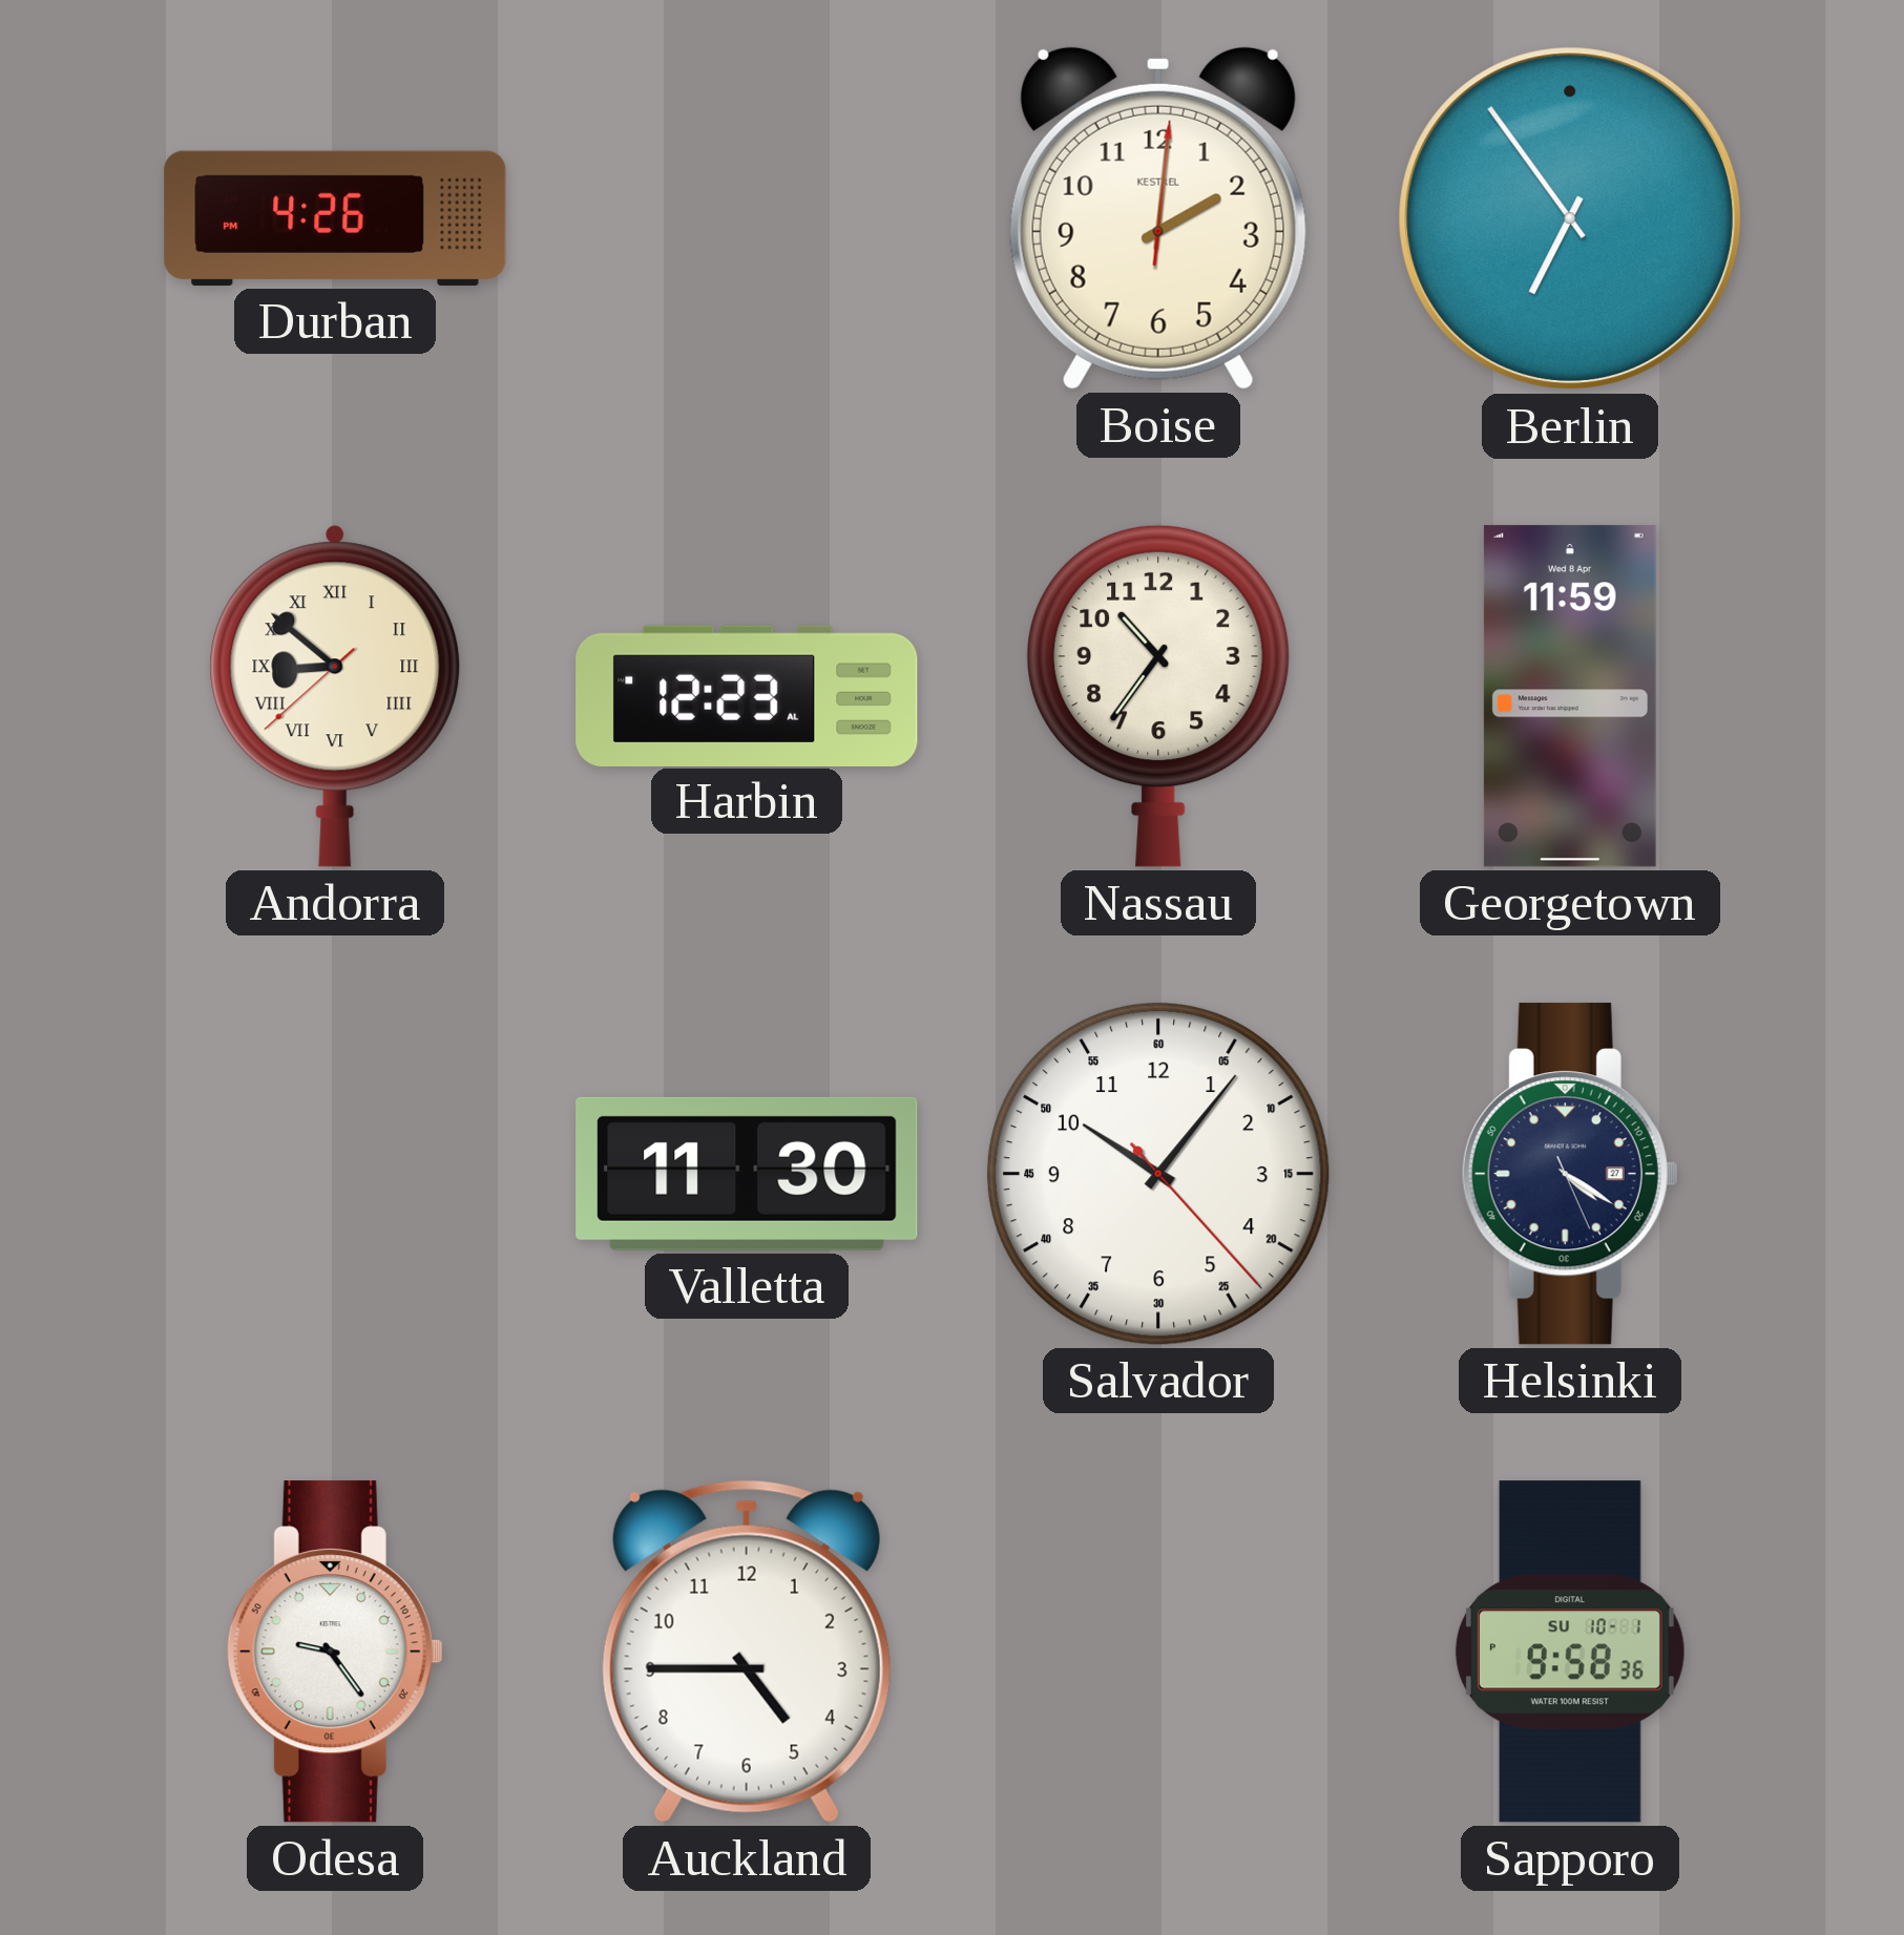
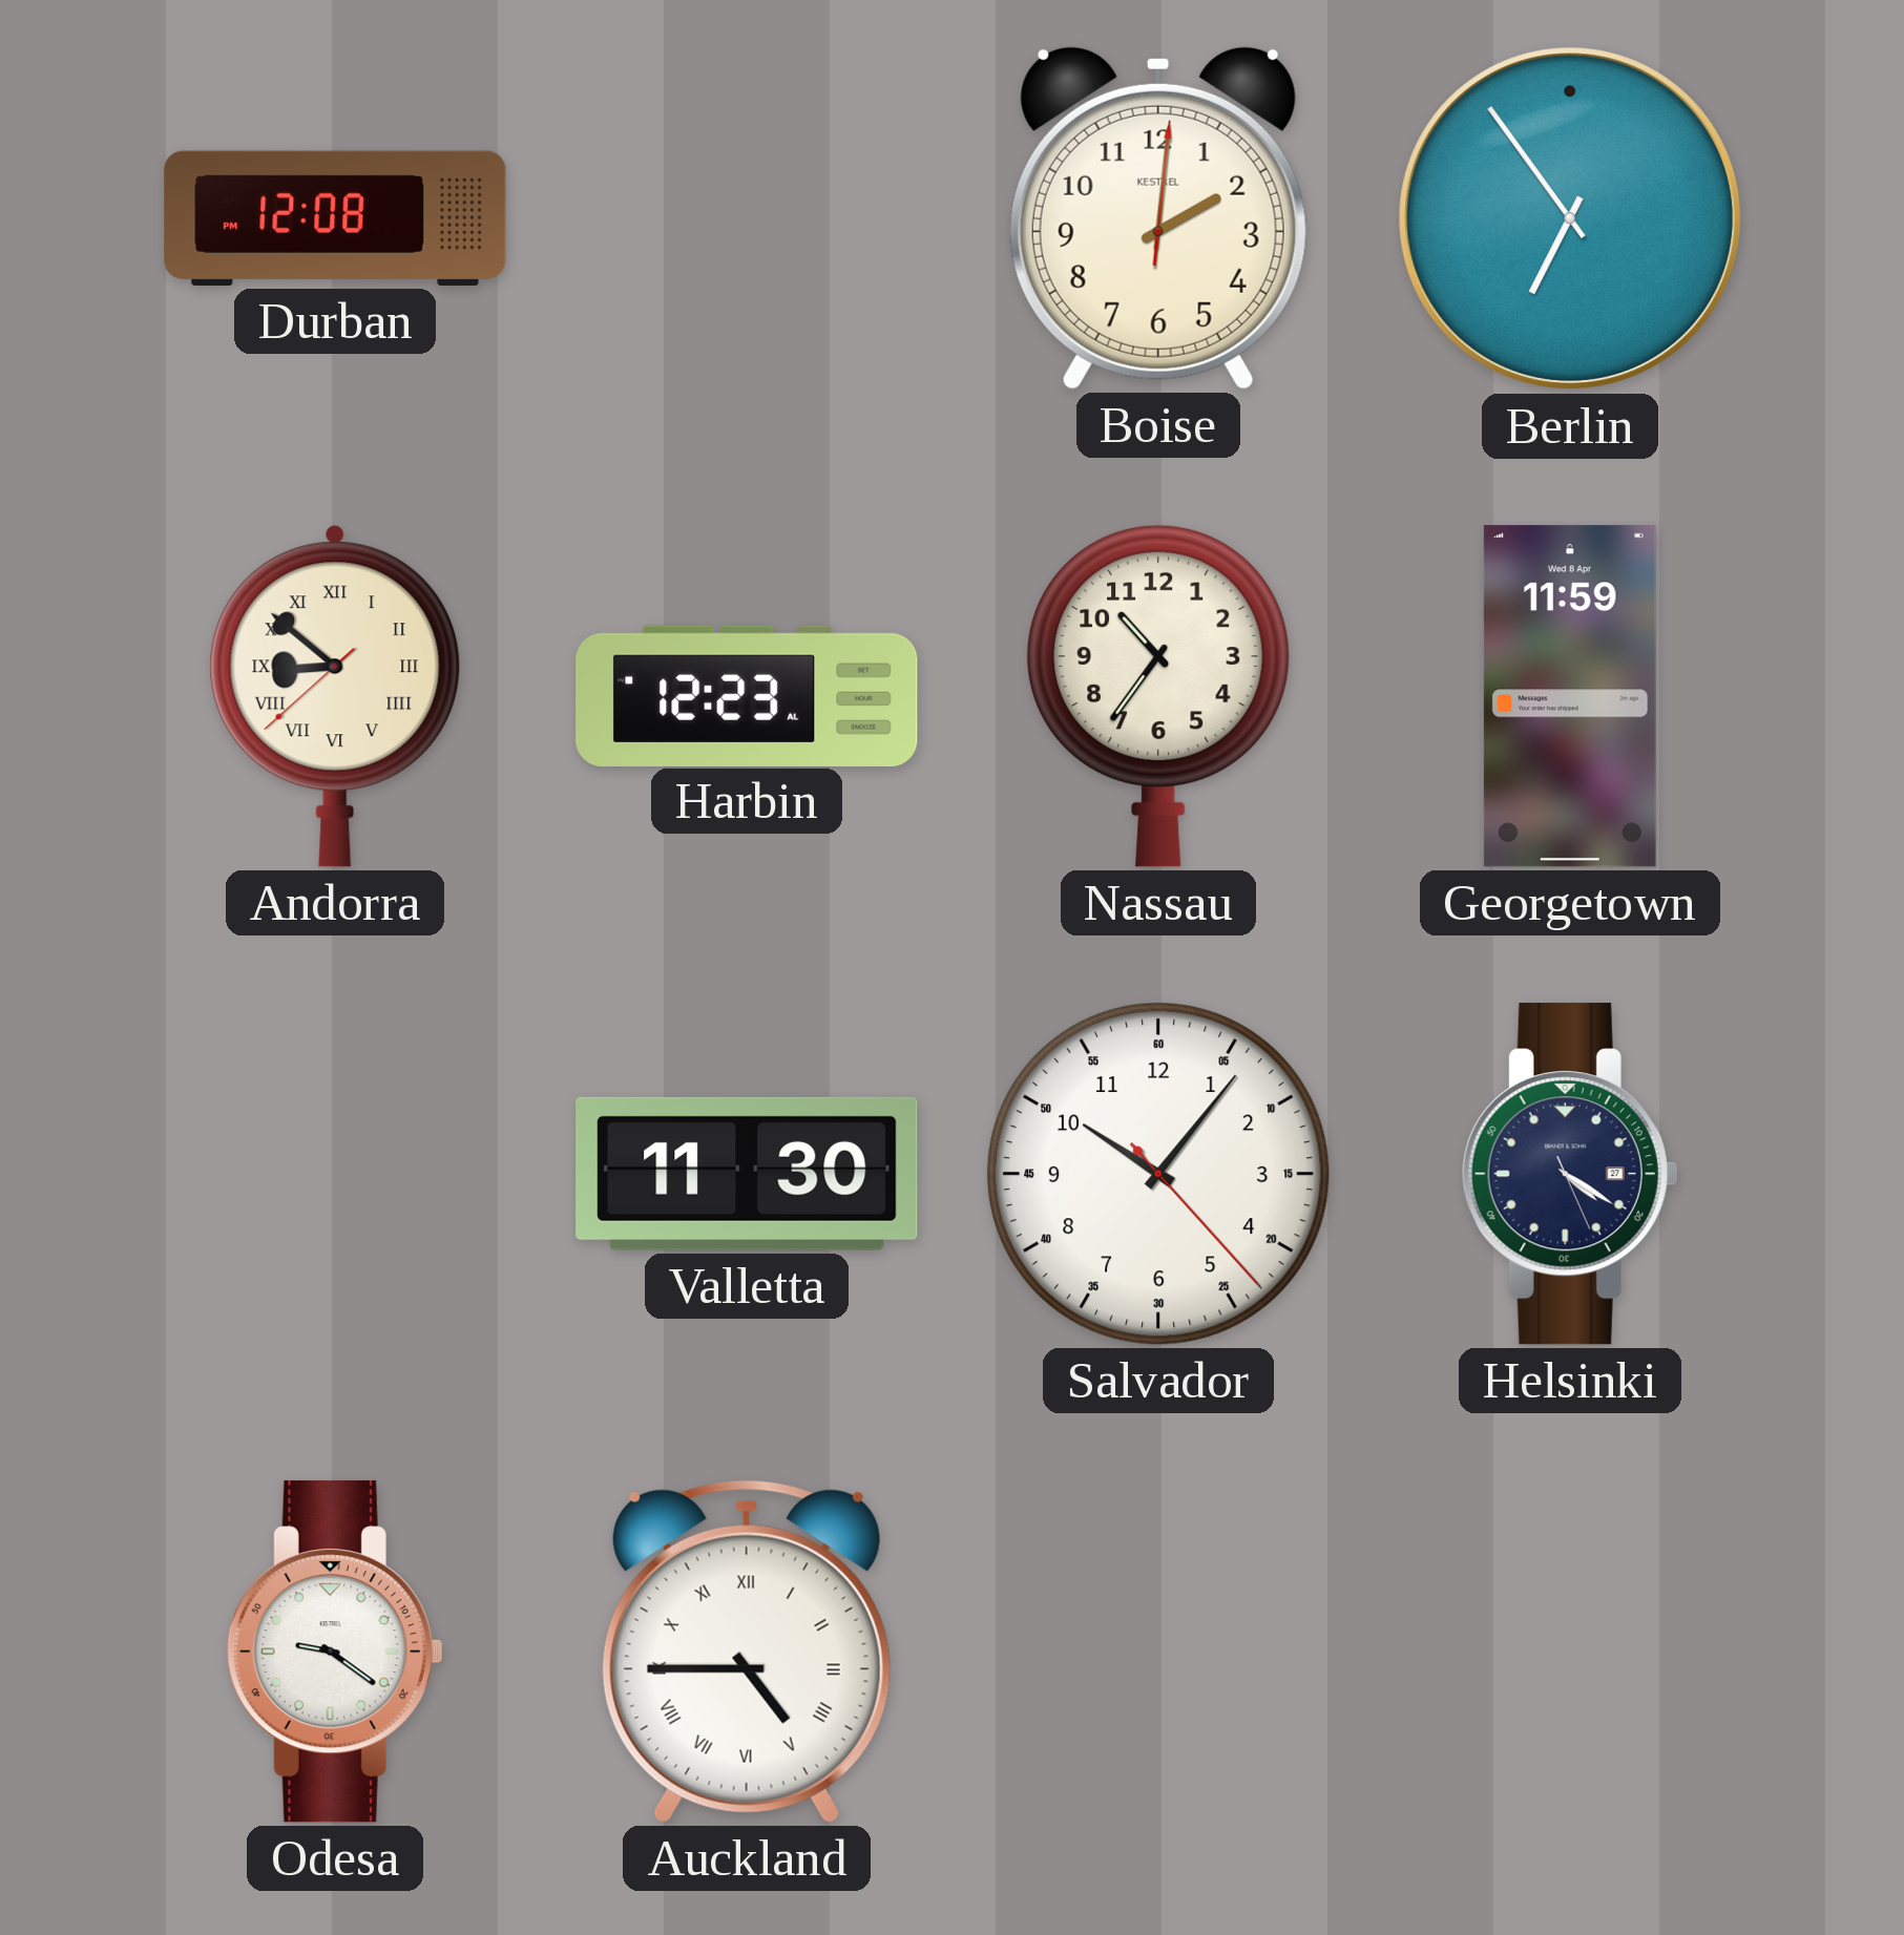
Durban: 4:26 -> 12:08
Odesa: 9:24 -> 9:21
Auckland numerals: Arabic -> Roman
Sapporo: 9:58 -> none
